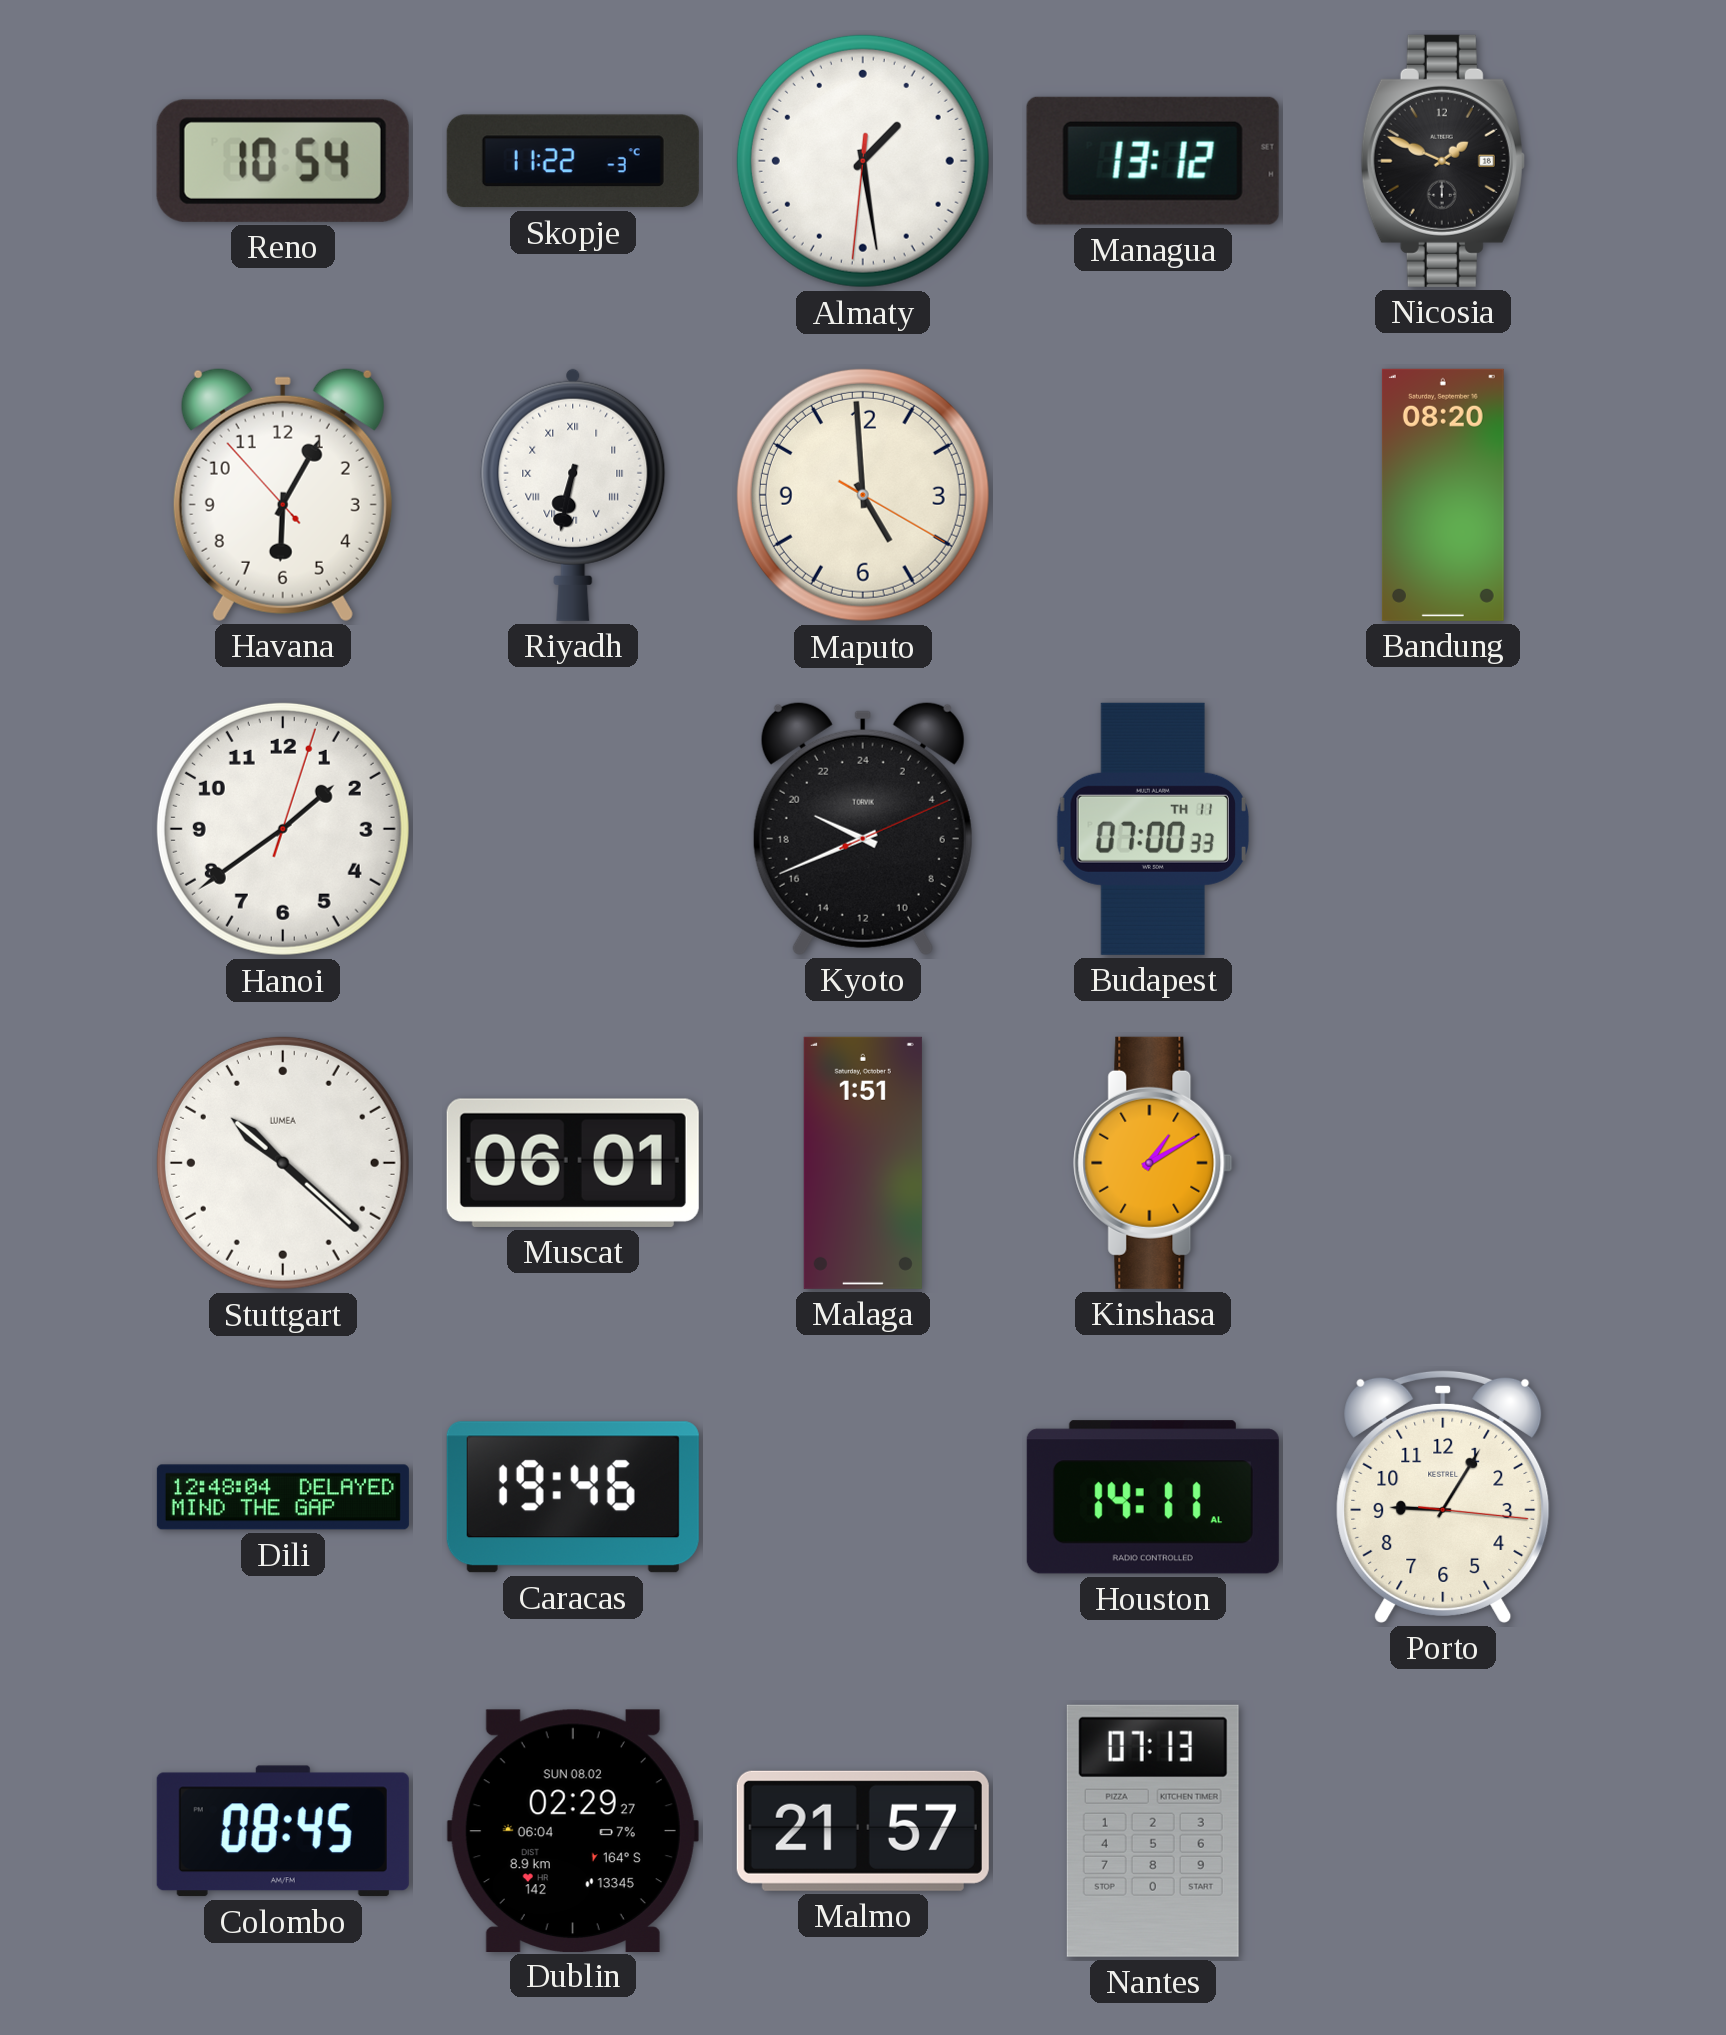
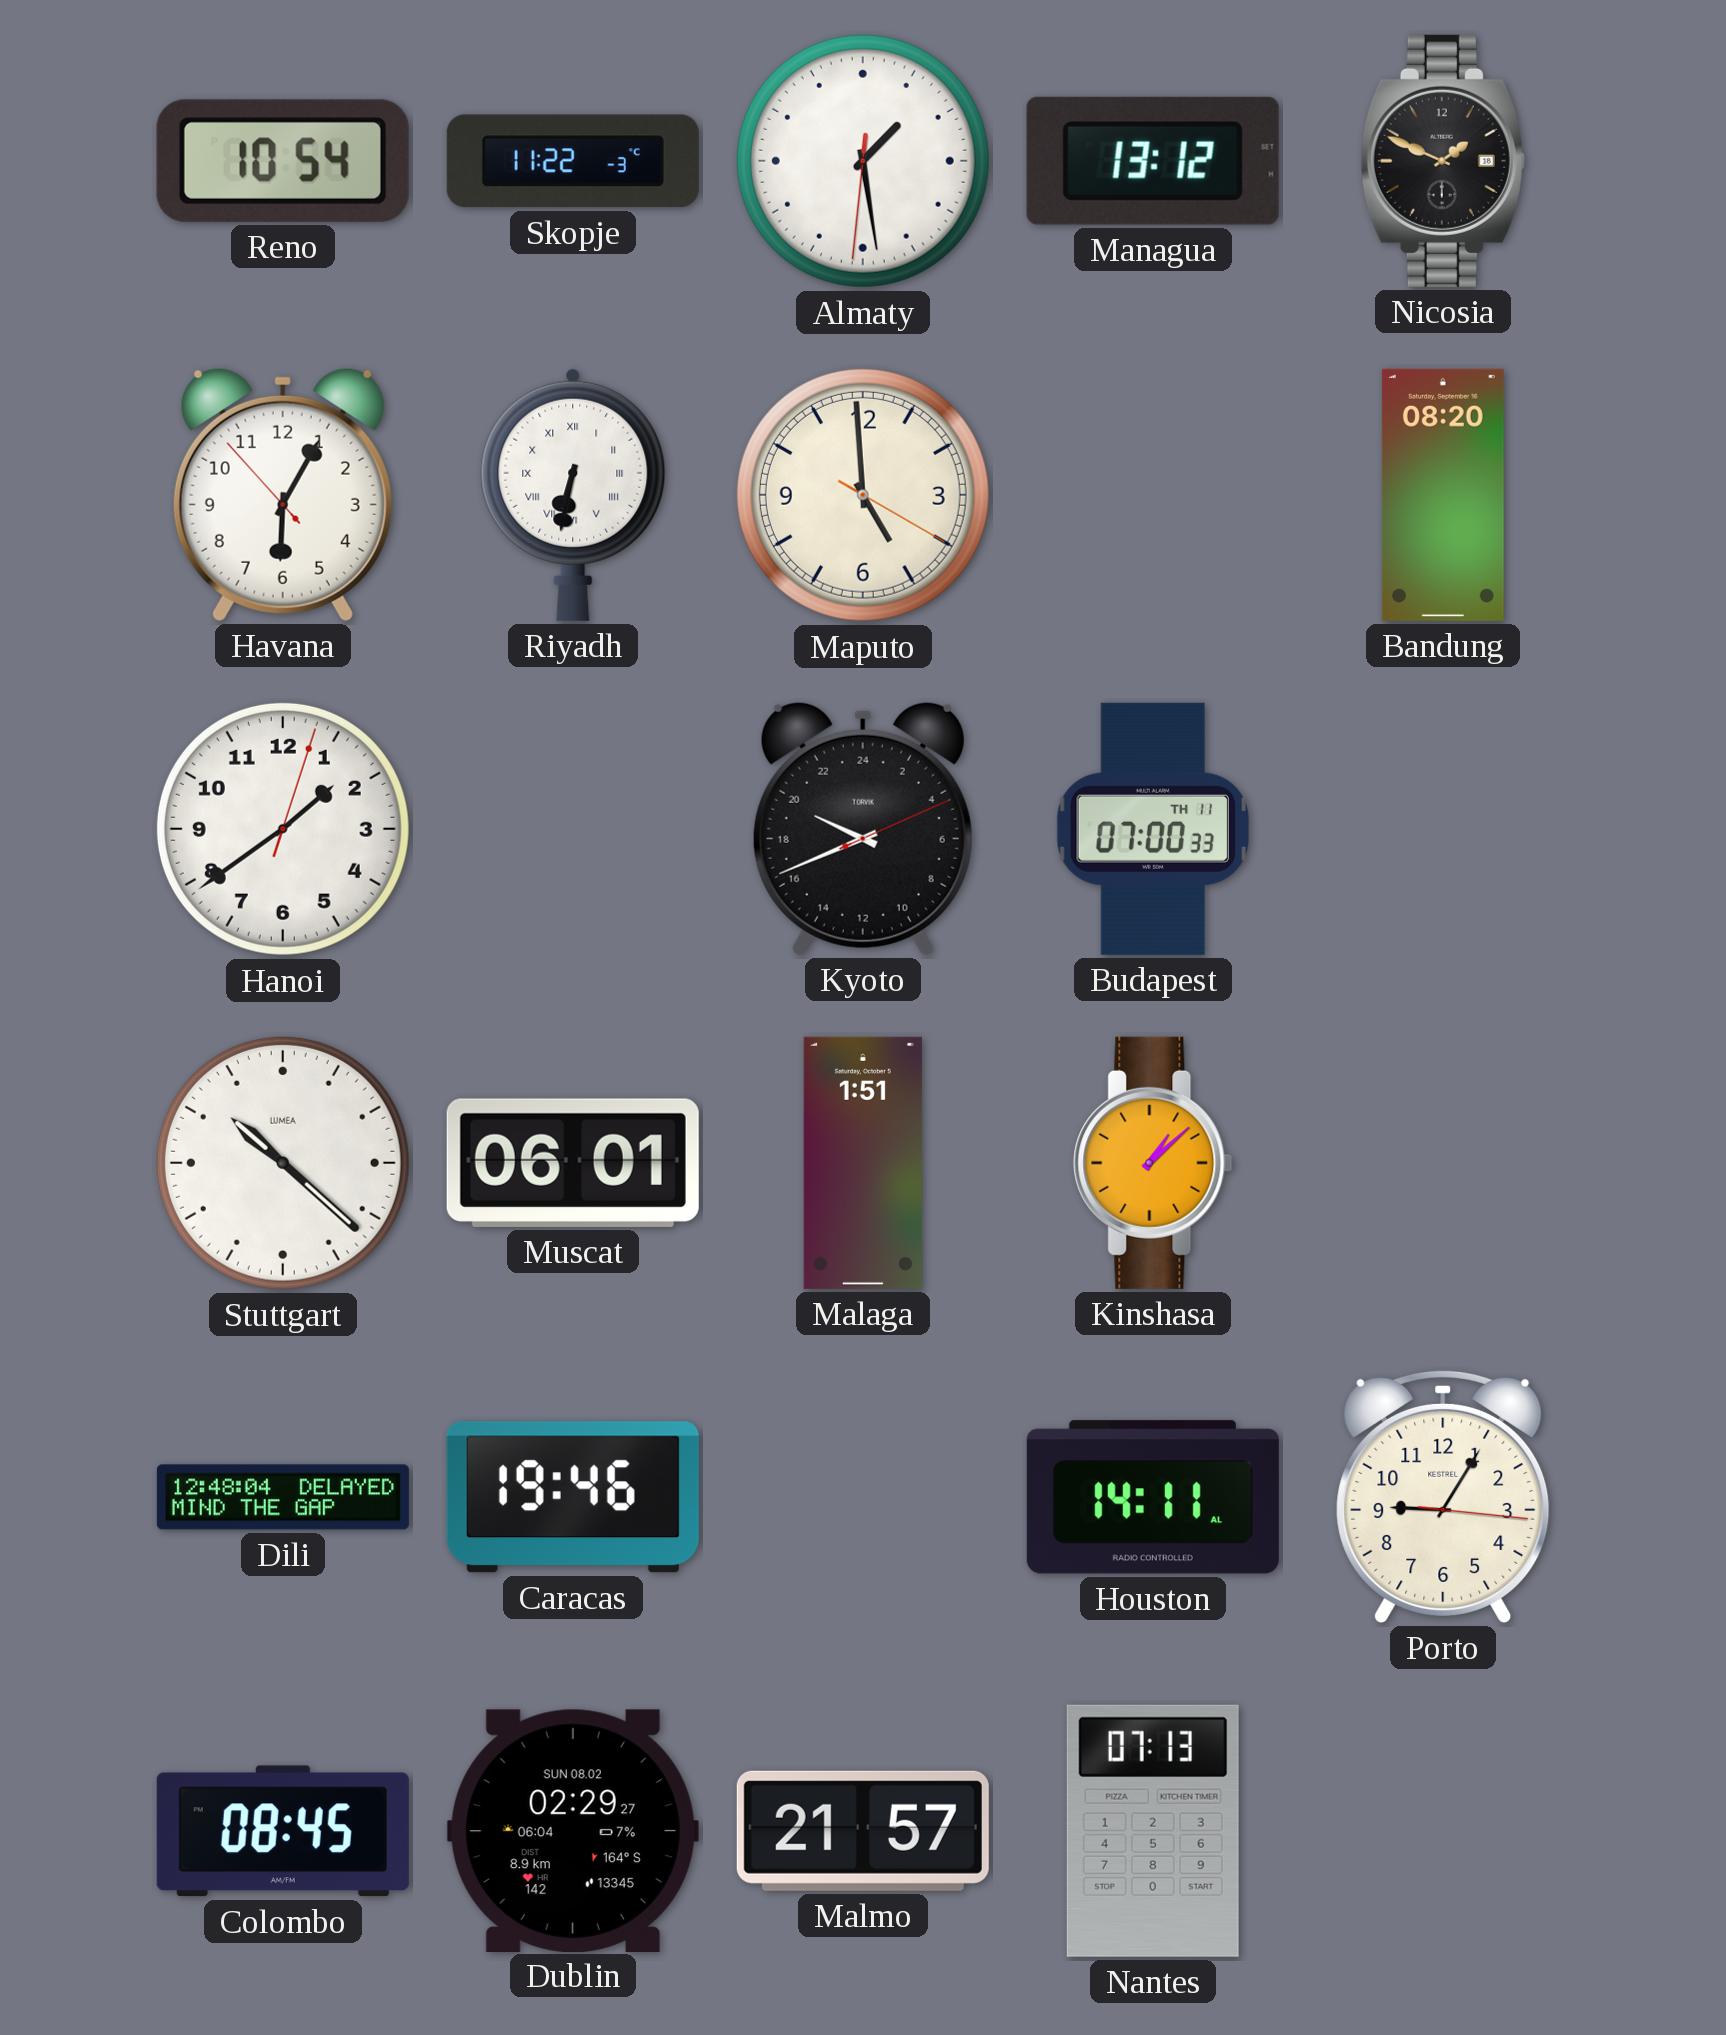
Kinshasa: 1:10 -> 1:08
